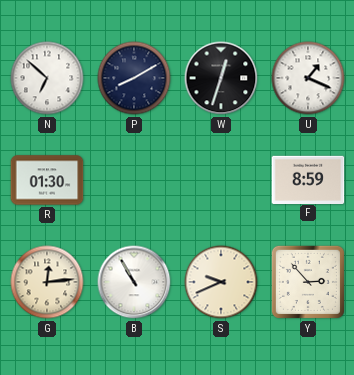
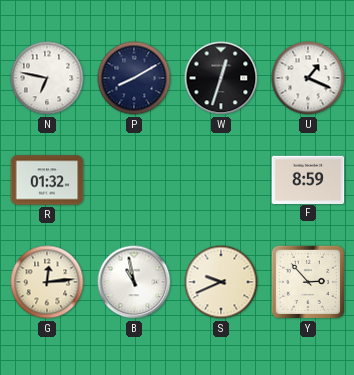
N: 6:52 -> 6:47
R: 01:30 -> 01:32
B: 10:55 -> 10:58
